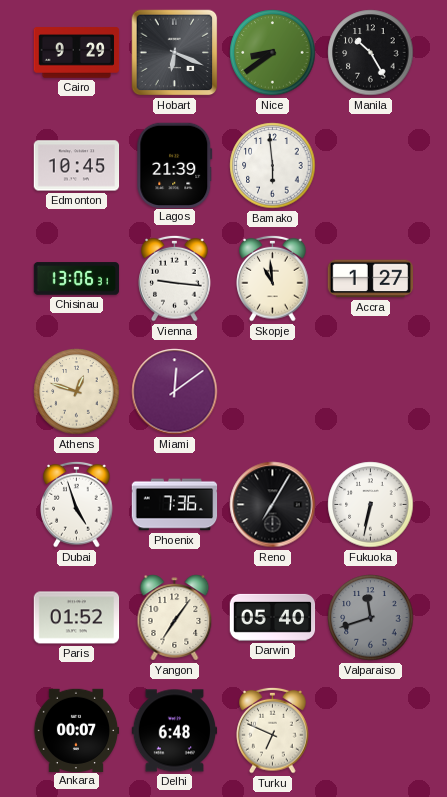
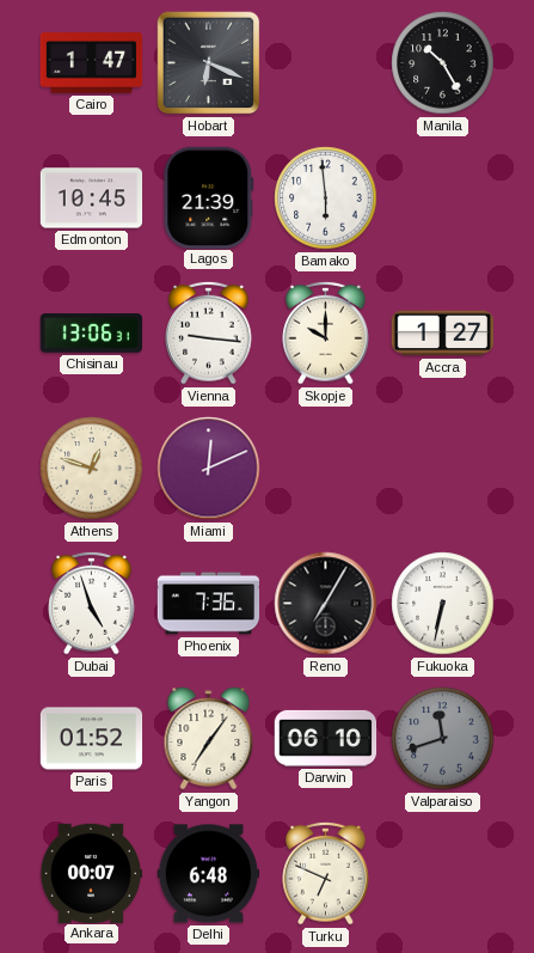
Cairo: 9:29 -> 1:47
Nice: 8:39 -> none
Skopje: 10:59 -> 10:00
Miami: 12:09 -> 12:11
Darwin: 05:40 -> 06:10
